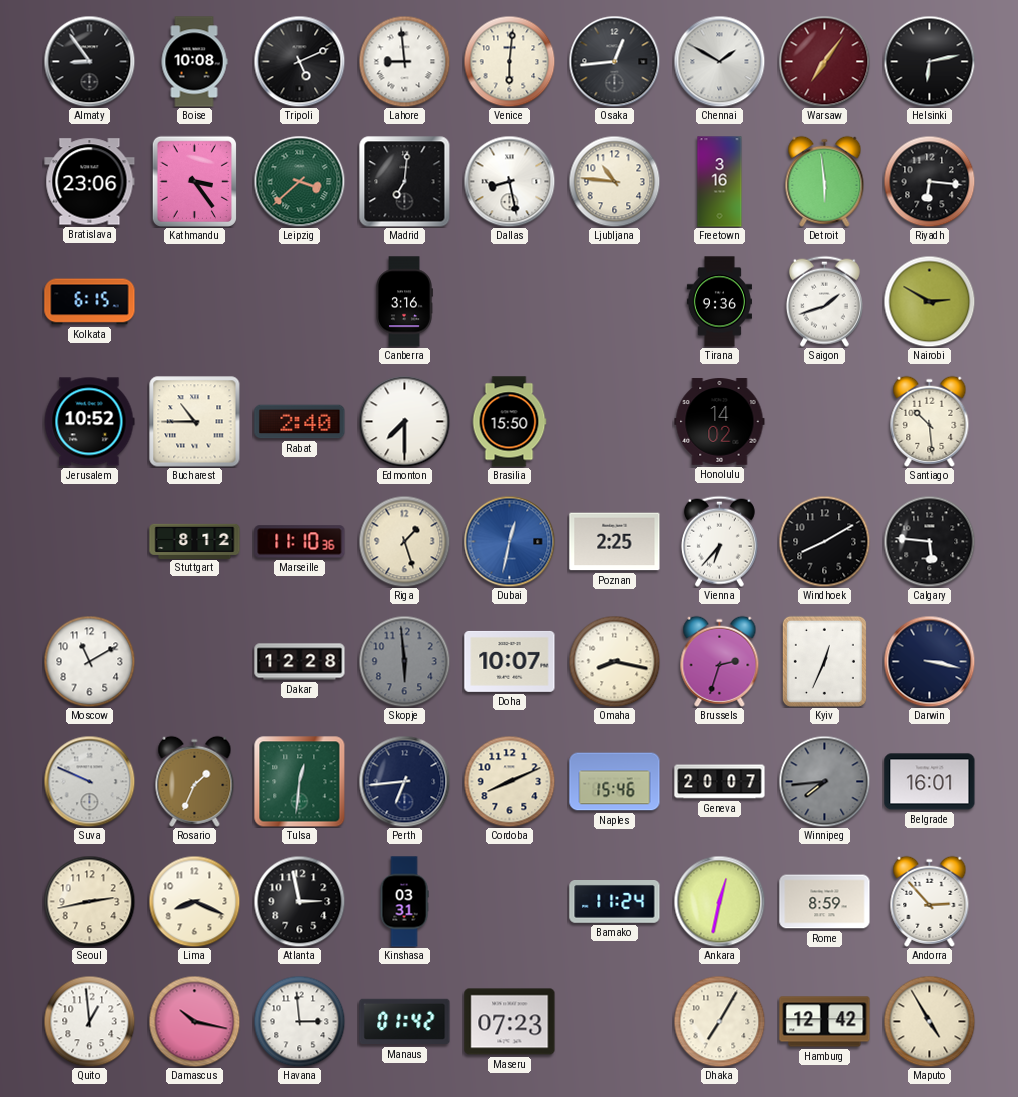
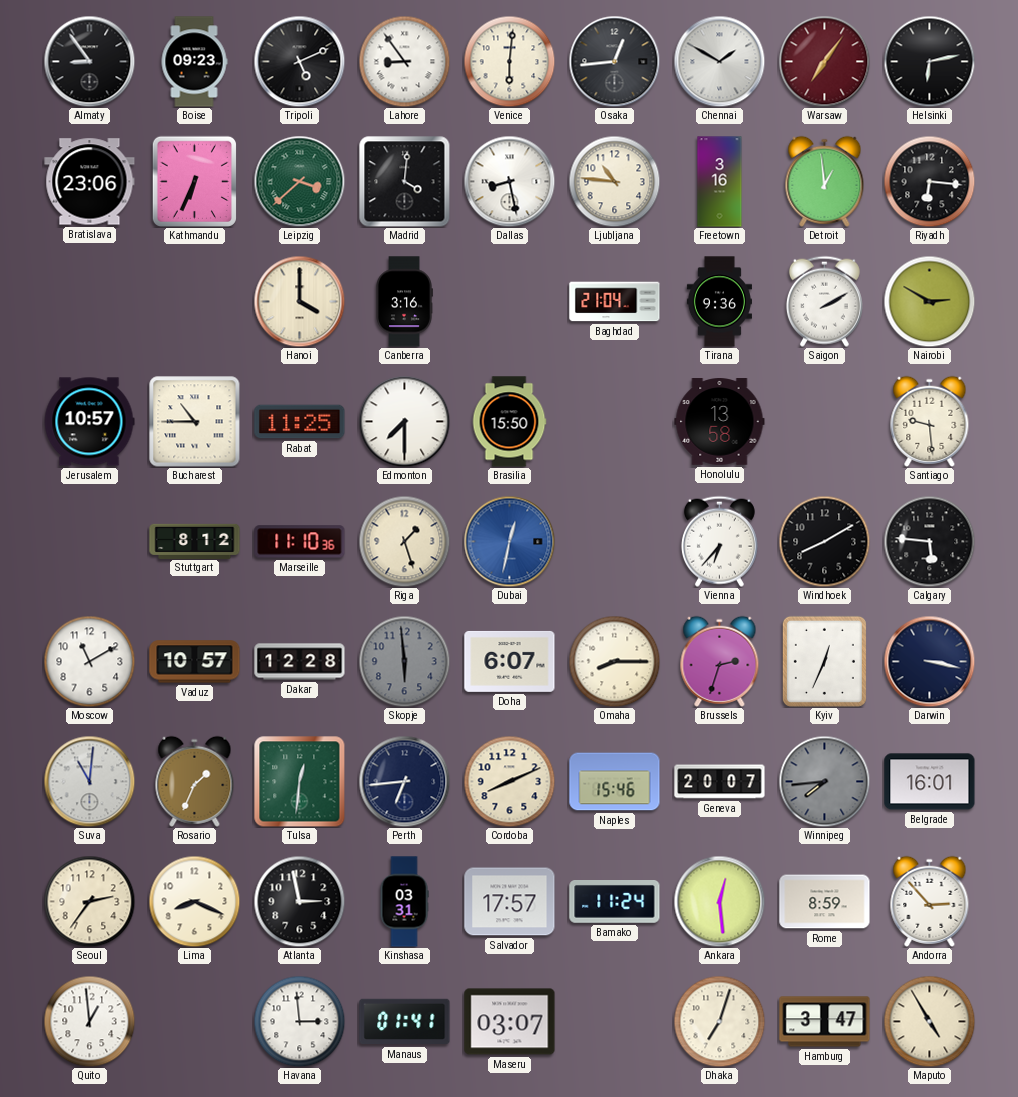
Boise: 10:08 -> 09:23
Lahore: 8:59 -> 8:54
Kathmandu: 3:24 -> 6:34
Madrid: 7:01 -> 4:01
Detroit: 5:59 -> 12:59
Kolkata: 6:15 -> none
Hanoi: none -> 4:00
Baghdad: none -> 21:04
Saigon: 1:42 -> 2:10
Jerusalem: 10:52 -> 10:57
Rabat: 2:40 -> 11:25
Honolulu: 14:02 -> 13:58
Santiago: 10:29 -> 9:29
Poznan: 2:25 -> none
Vaduz: none -> 10:57
Doha: 10:07 -> 6:07
Omaha: 8:17 -> 8:15
Suva: 9:49 -> 11:01
Seoul: 2:43 -> 2:36
Salvador: none -> 17:57
Ankara: 12:32 -> 12:29
Damascus: 10:17 -> none
Manaus: 01:42 -> 01:41
Maseru: 07:23 -> 03:07
Dhaka: 7:05 -> 7:03
Hamburg: 12:42 -> 3:47
